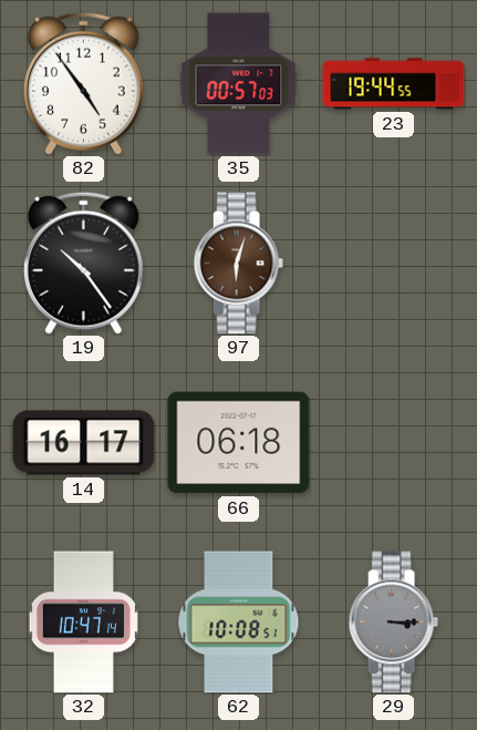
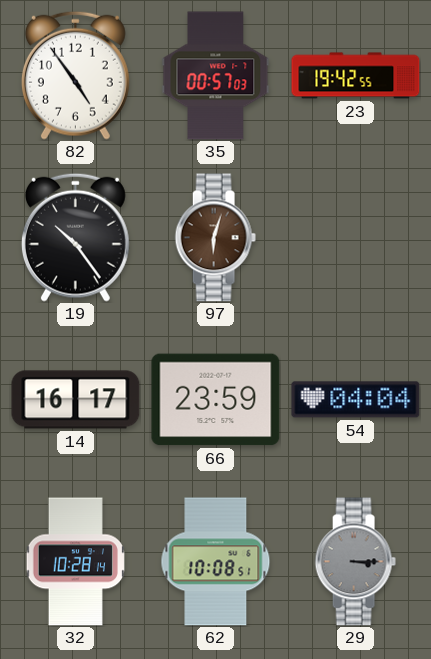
23: 19:44 -> 19:42
66: 06:18 -> 23:59
54: none -> 04:04
32: 10:47 -> 10:28
